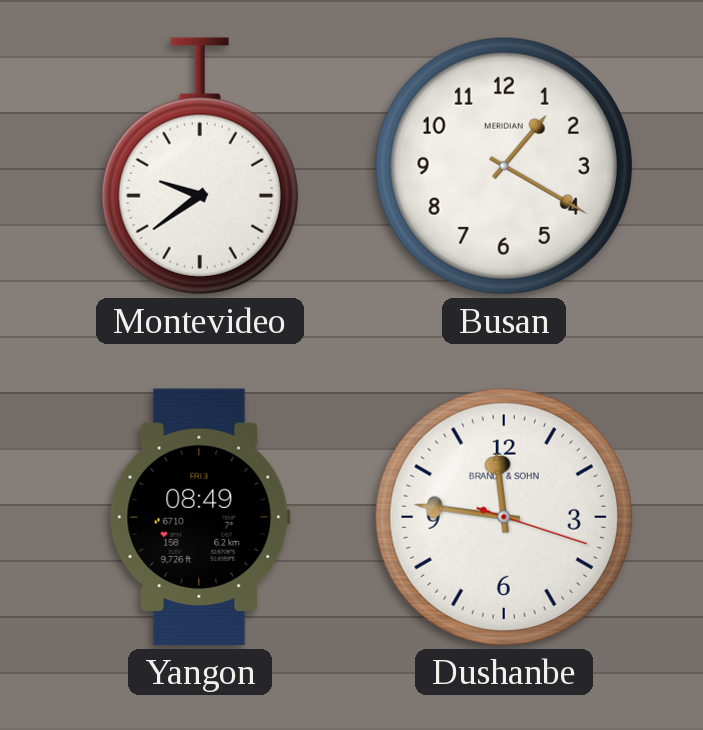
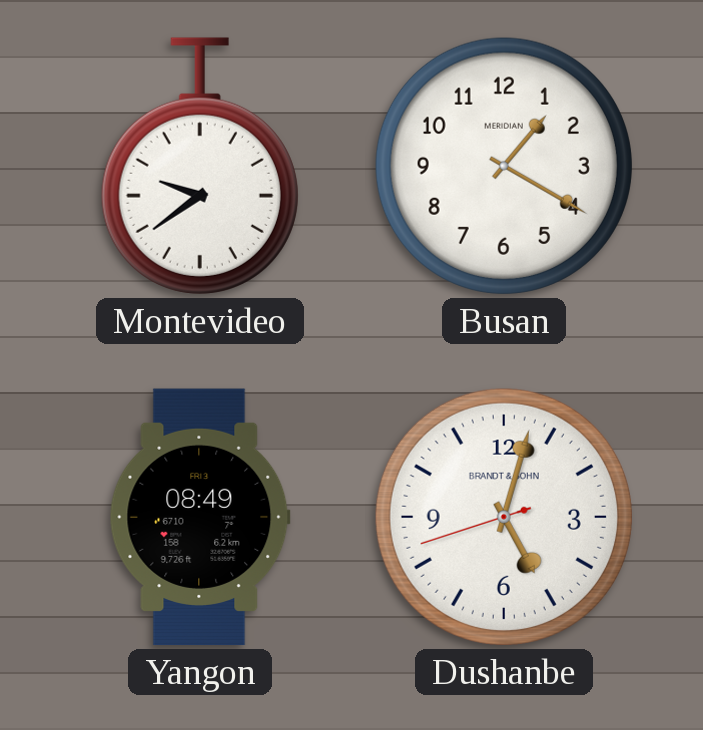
Dushanbe: 11:46 -> 5:02
